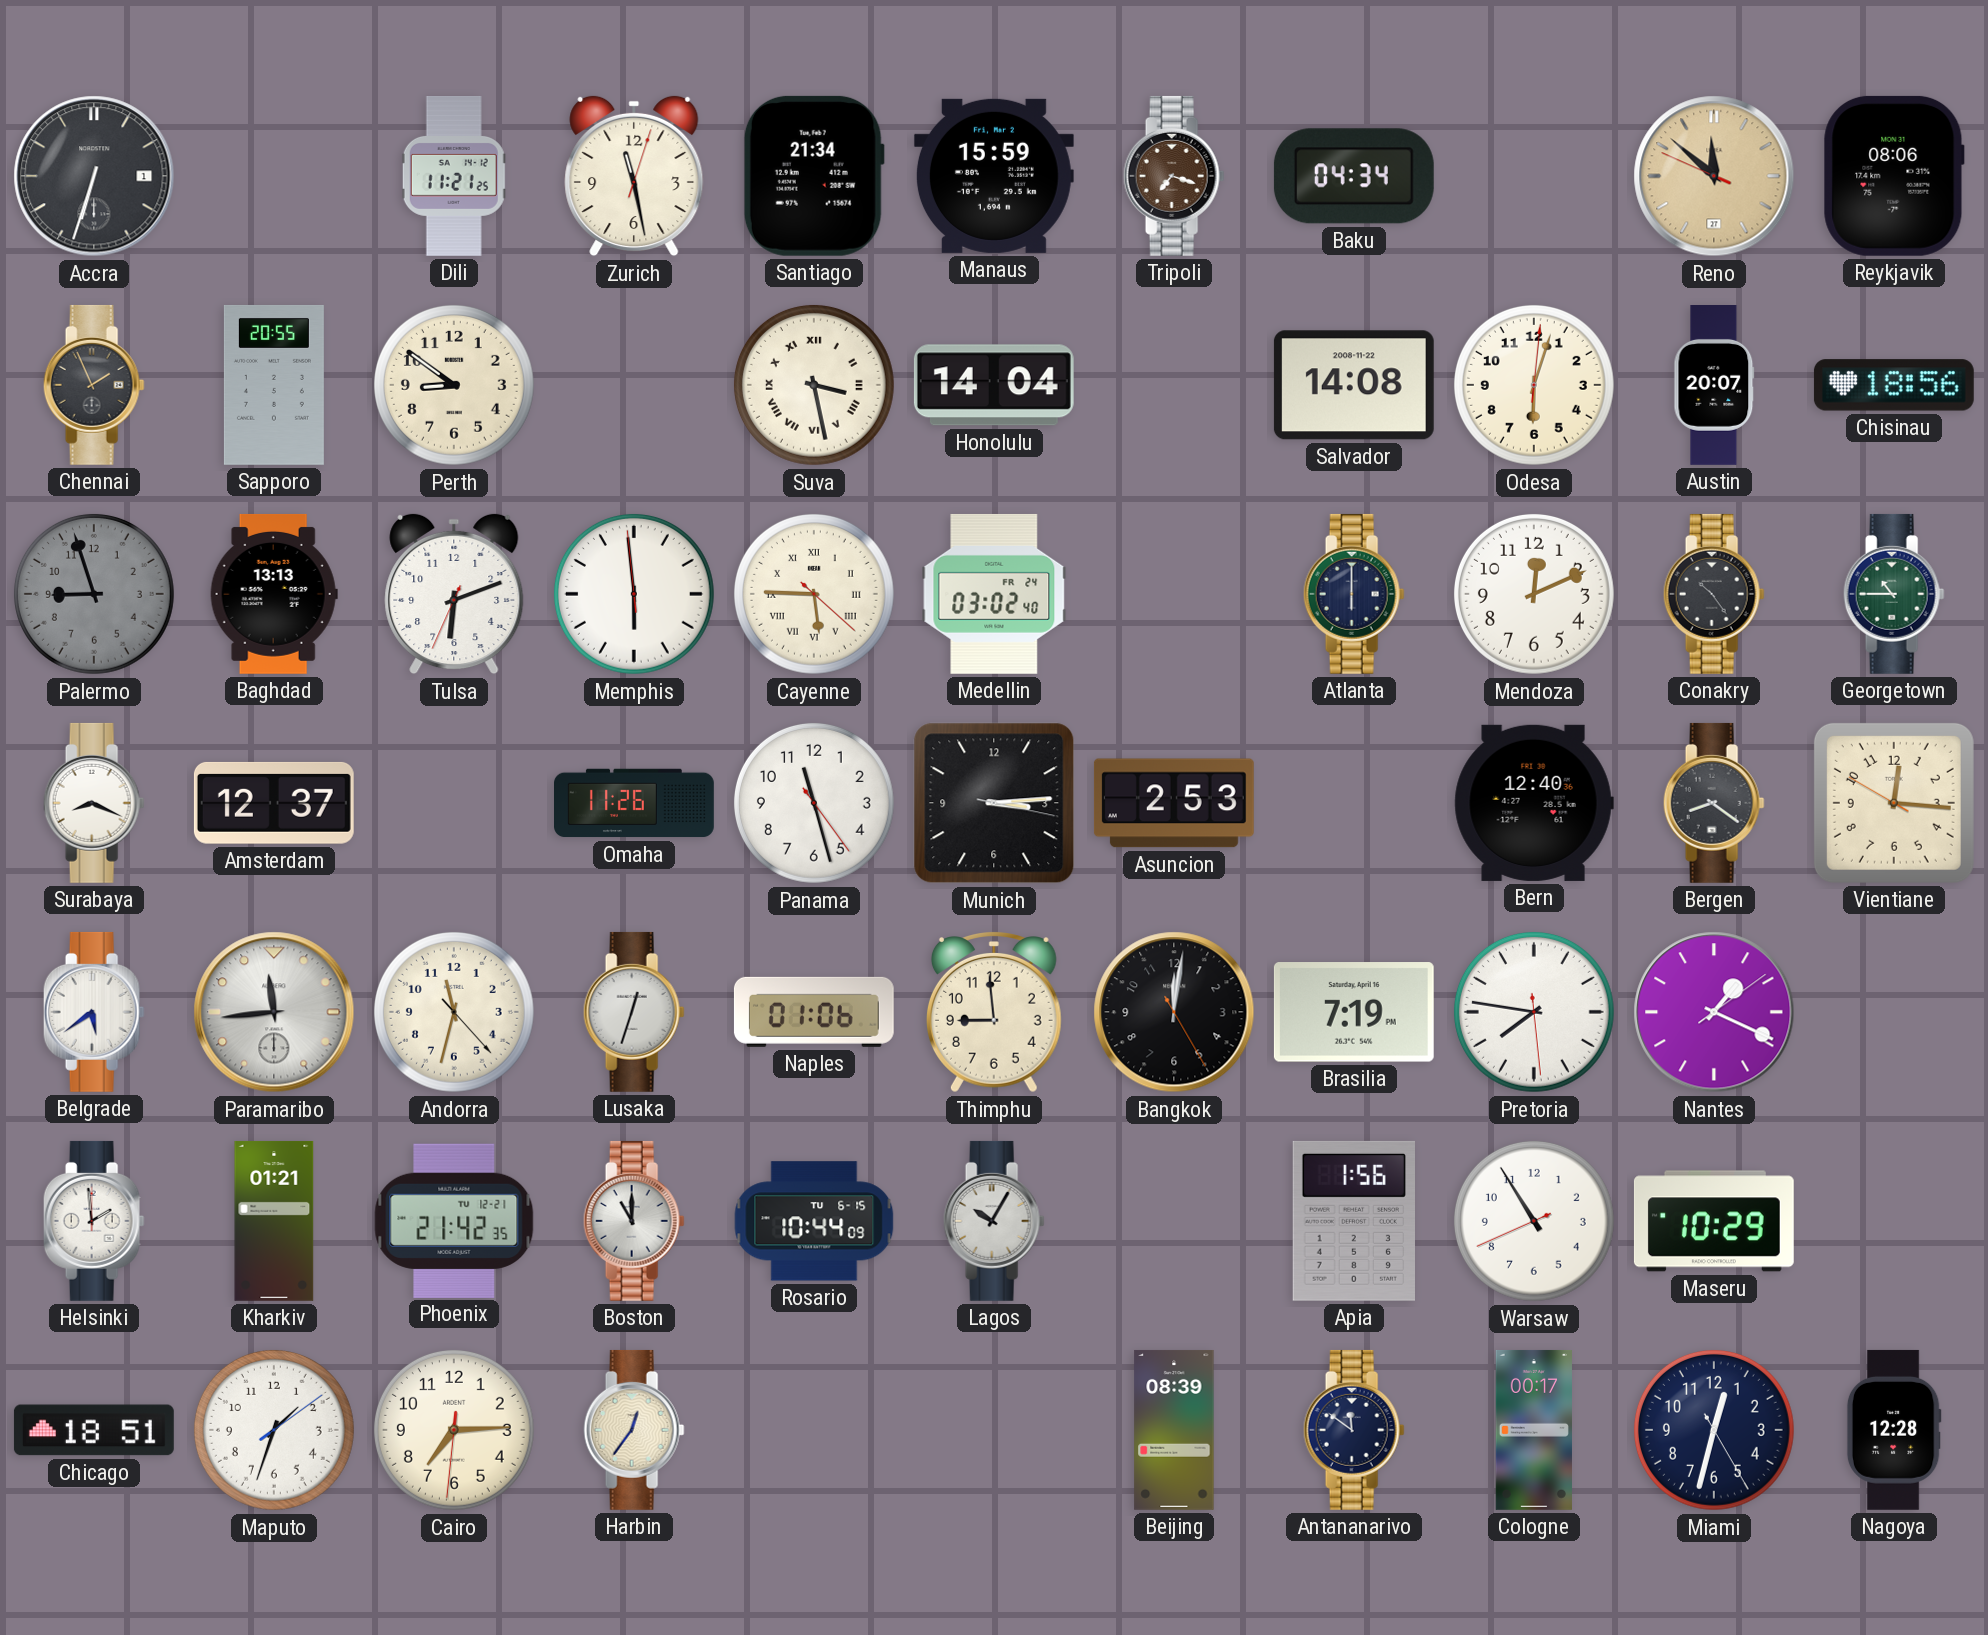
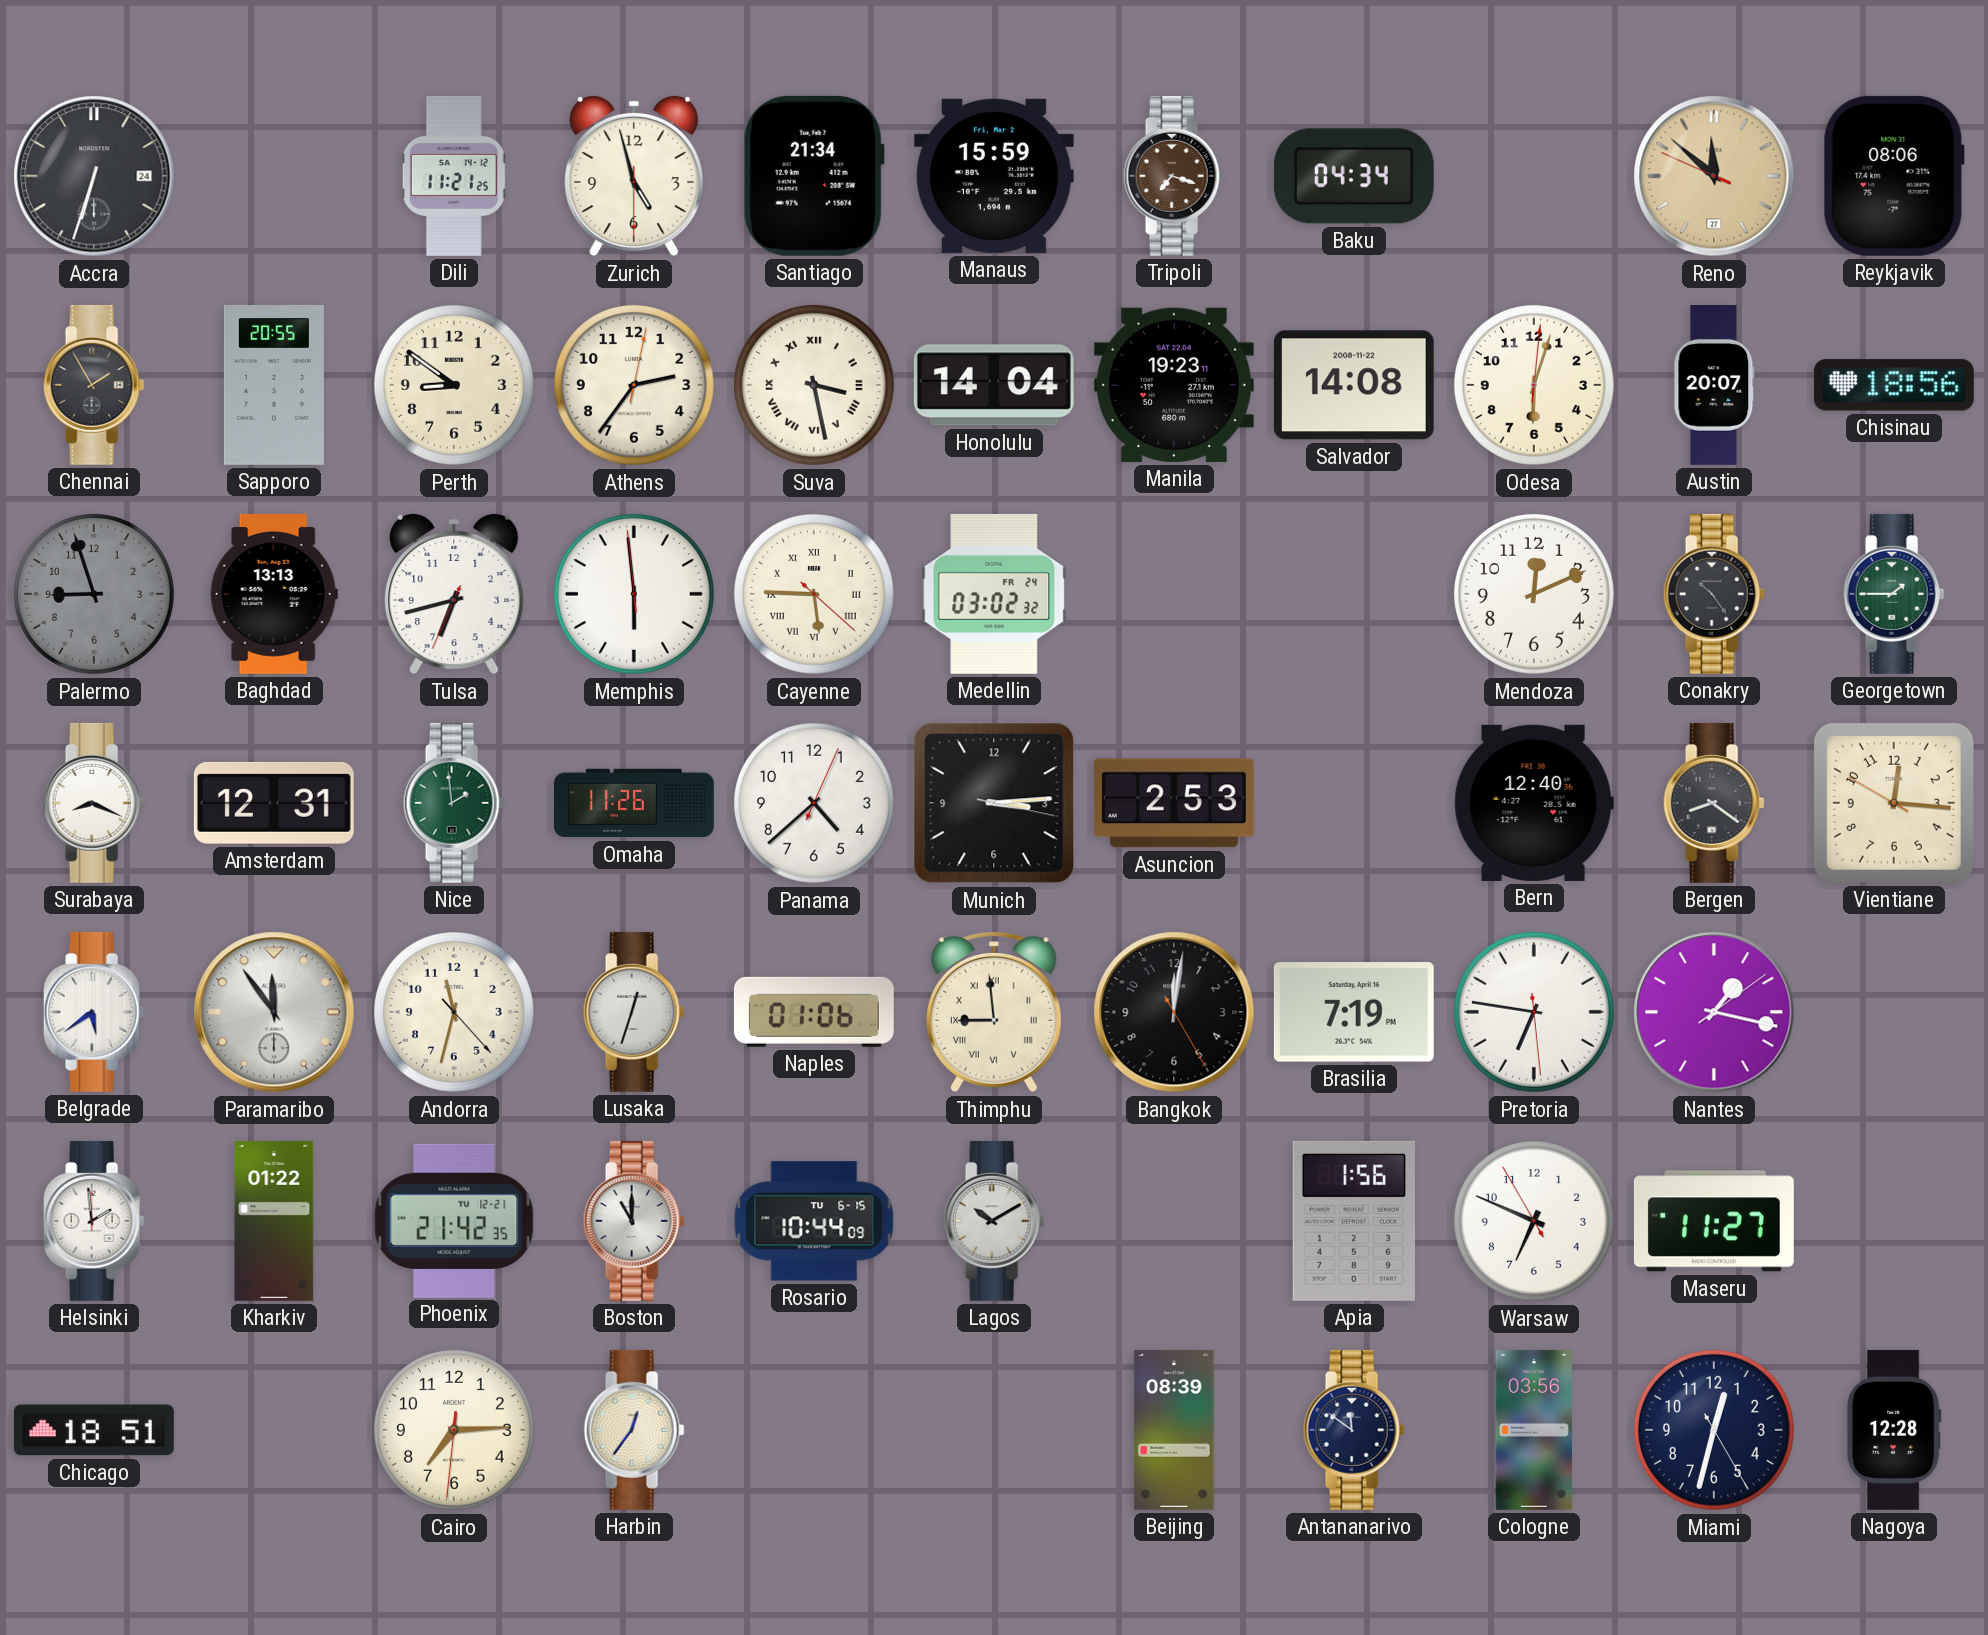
Accra date: 1 -> 24
Zurich: 11:28 -> 4:57
Chennai: 1:56 -> 1:55
Athens: none -> 2:36
Manila: none -> 19:23
Tulsa: 6:11 -> 6:42
Medellin: 03:02:40 -> 03:02:32
Atlanta: 6:00 -> none
Georgetown: 10:45 -> 1:45
Amsterdam: 12:37 -> 12:31
Nice: none -> 1:59
Panama: 11:27 -> 4:38
Paramaribo: 11:44 -> 11:54
Thimphu numerals: Arabic -> Roman
Pretoria: 7:46 -> 6:46
Nantes: 1:19 -> 1:17
Kharkiv: 01:21 -> 01:22
Lagos: 10:05 -> 10:10
Warsaw: 10:54 -> 6:48
Maseru: 10:29 -> 11:27
Maputo: 1:33 -> none
Cologne: 00:17 -> 03:56
